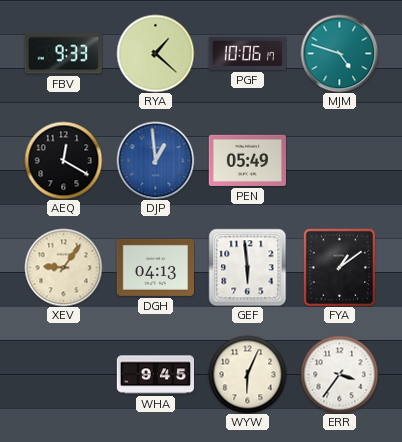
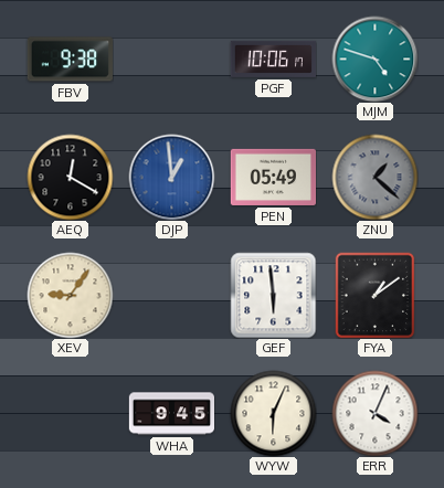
FBV: 9:33 -> 9:38
RYA: 1:22 -> none
ZNU: none -> 1:22
DGH: 04:13 -> none
ERR: 3:36 -> 4:04
